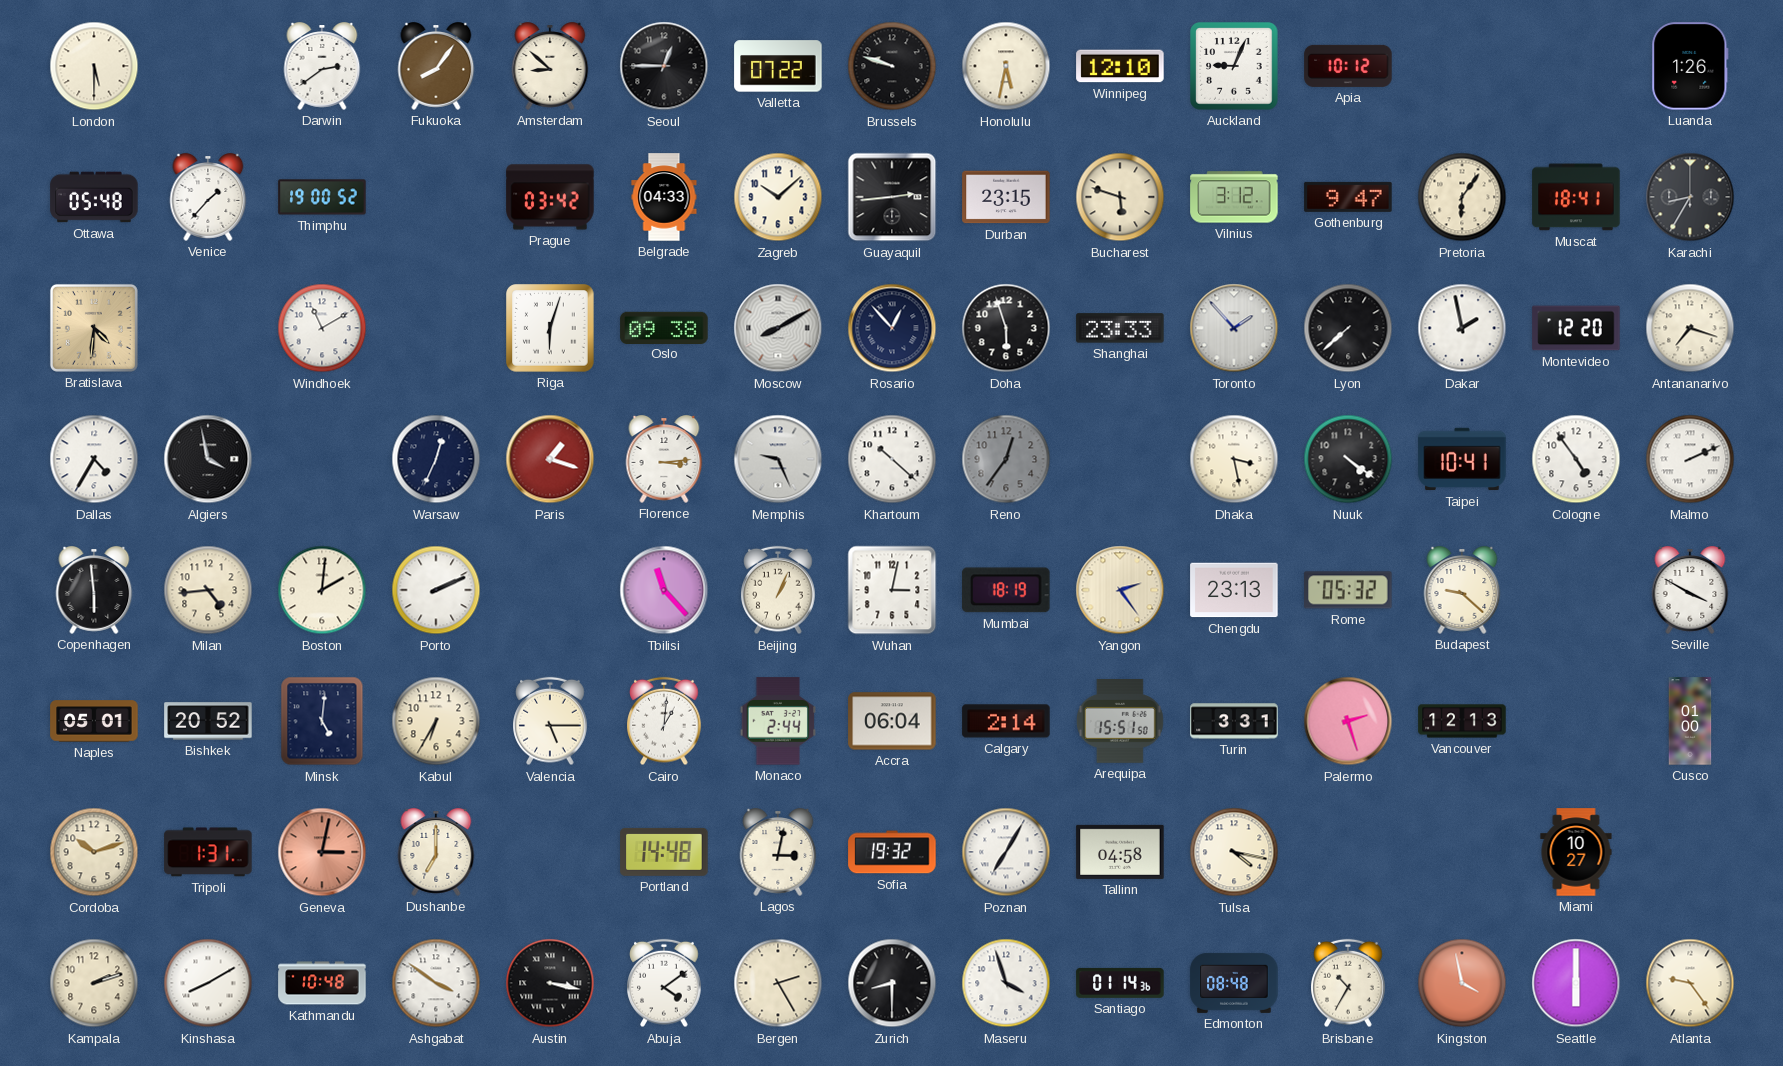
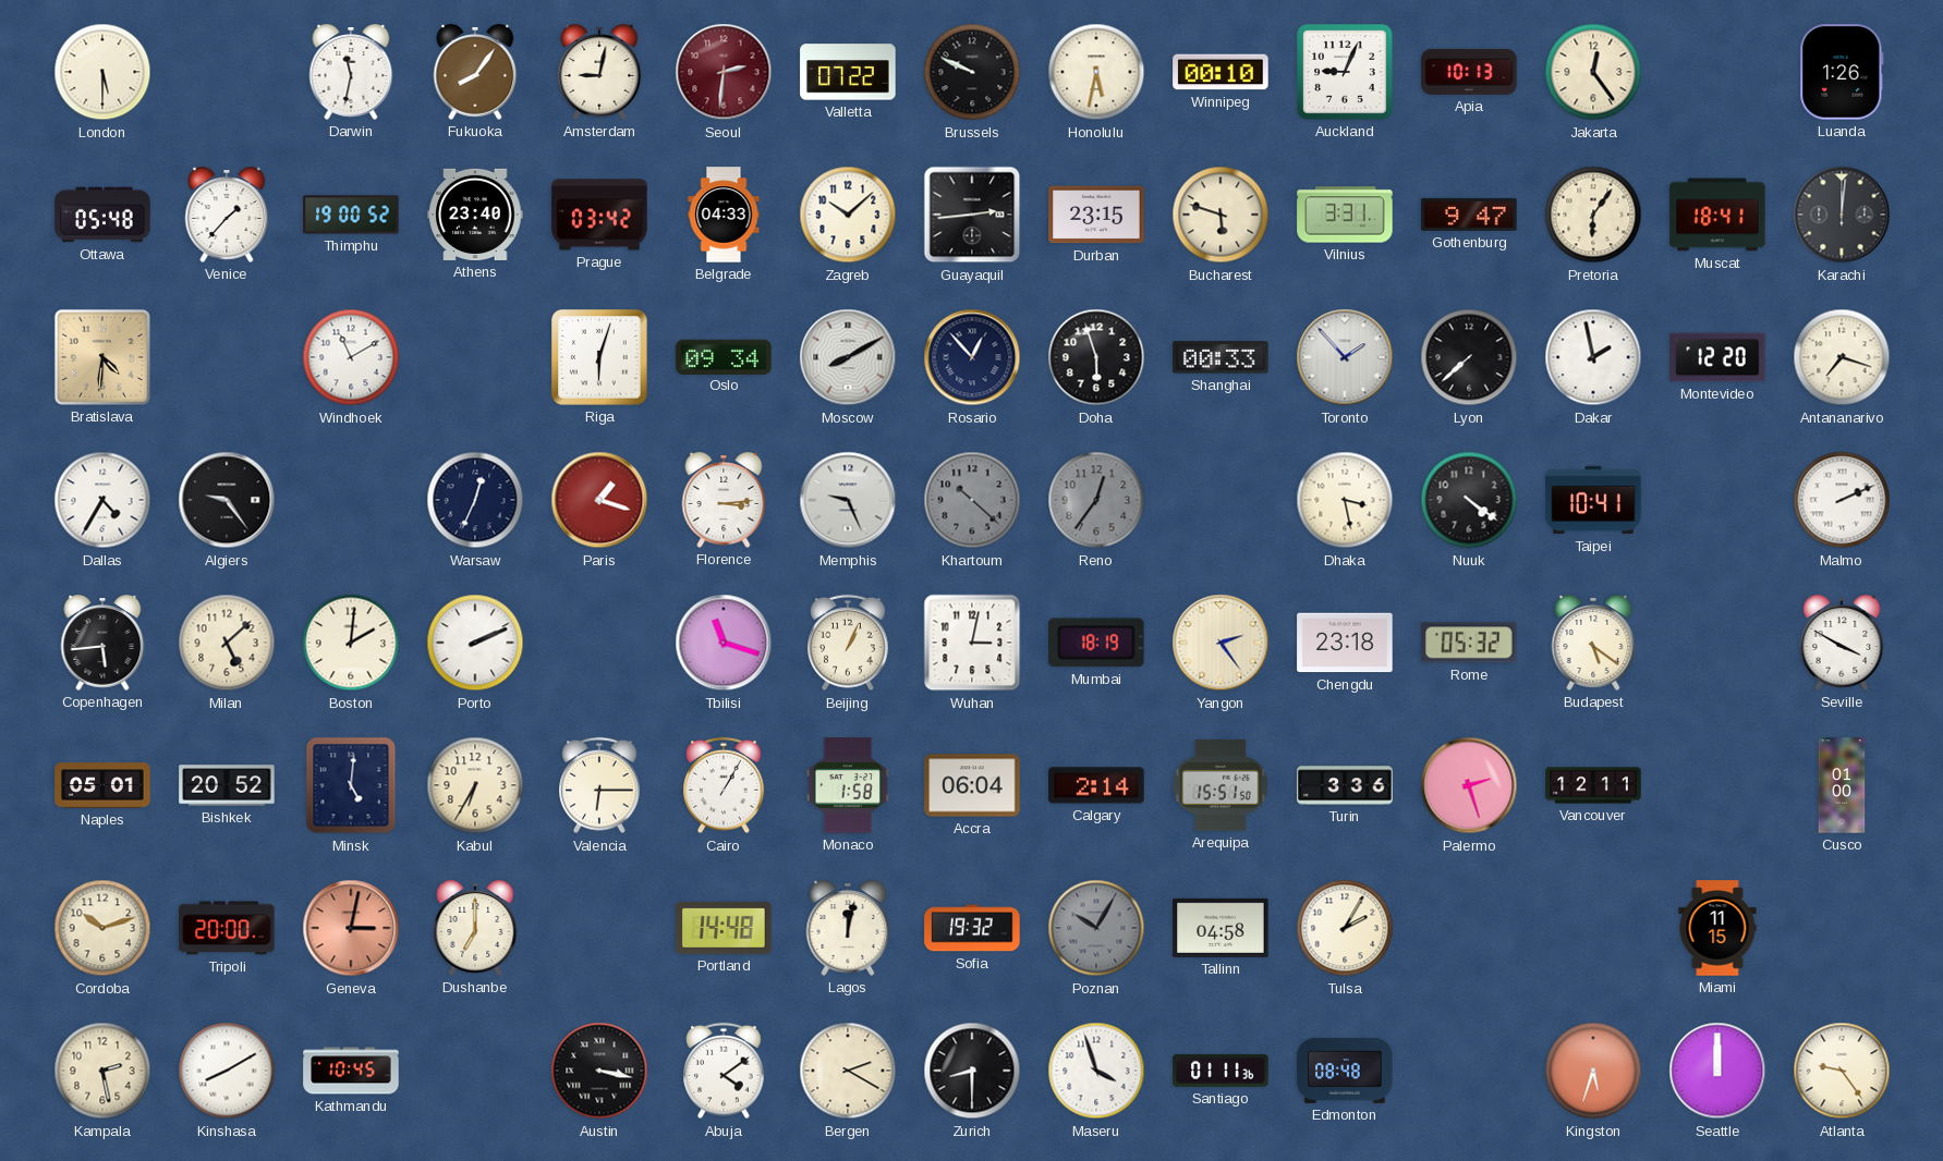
Darwin: 2:39 -> 11:32
Amsterdam: 8:52 -> 9:02
Seoul: 12:45 -> 2:31
Seoul dial: black -> burgundy
Brussels: 9:48 -> 9:49
Winnipeg: 12:10 -> 00:10
Apia: 10:12 -> 10:13
Jakarta: none -> 12:24
Athens: none -> 23:40
Vilnius: 3:12 -> 3:31
Karachi: 8:35 -> 12:01
Oslo: 09:38 -> 09:34
Shanghai: 23:33 -> 00:33
Algiers: 3:58 -> 9:24
Khartoum dial: white -> grey
Cologne: 4:54 -> none
Copenhagen: 5:59 -> 5:44
Milan: 4:44 -> 5:08
Tbilisi: 11:23 -> 11:18
Chengdu: 23:13 -> 23:18
Budapest: 9:22 -> 5:21
Valencia: 5:15 -> 6:15
Cairo: 1:01 -> 1:05
Monaco: 2:44 -> 1:58
Turin: 3:31 -> 3:36
Vancouver: 12:13 -> 12:11
Tripoli: 1:31 -> 20:00
Lagos: 3:02 -> 12:02
Poznan: 7:05 -> 10:05
Poznan dial: white -> grey
Tulsa: 4:17 -> 2:05
Miami: 10:27 -> 11:15
Kampala: 2:12 -> 2:28
Kathmandu: 10:48 -> 10:45
Ashgabat: 3:51 -> none
Bergen: 2:25 -> 2:20
Santiago: 01:14 -> 01:11
Brisbane: 10:35 -> none
Kingston: 3:58 -> 5:33
Seattle: 6:00 -> 12:00
